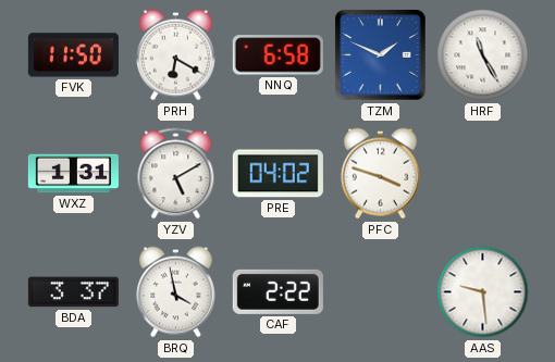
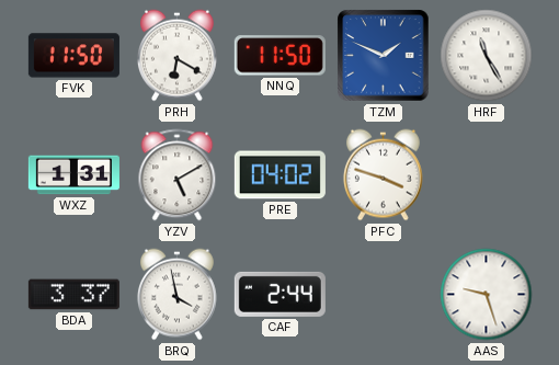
NNQ: 6:58 -> 11:50
CAF: 2:22 -> 2:44
AAS: 9:29 -> 9:27
